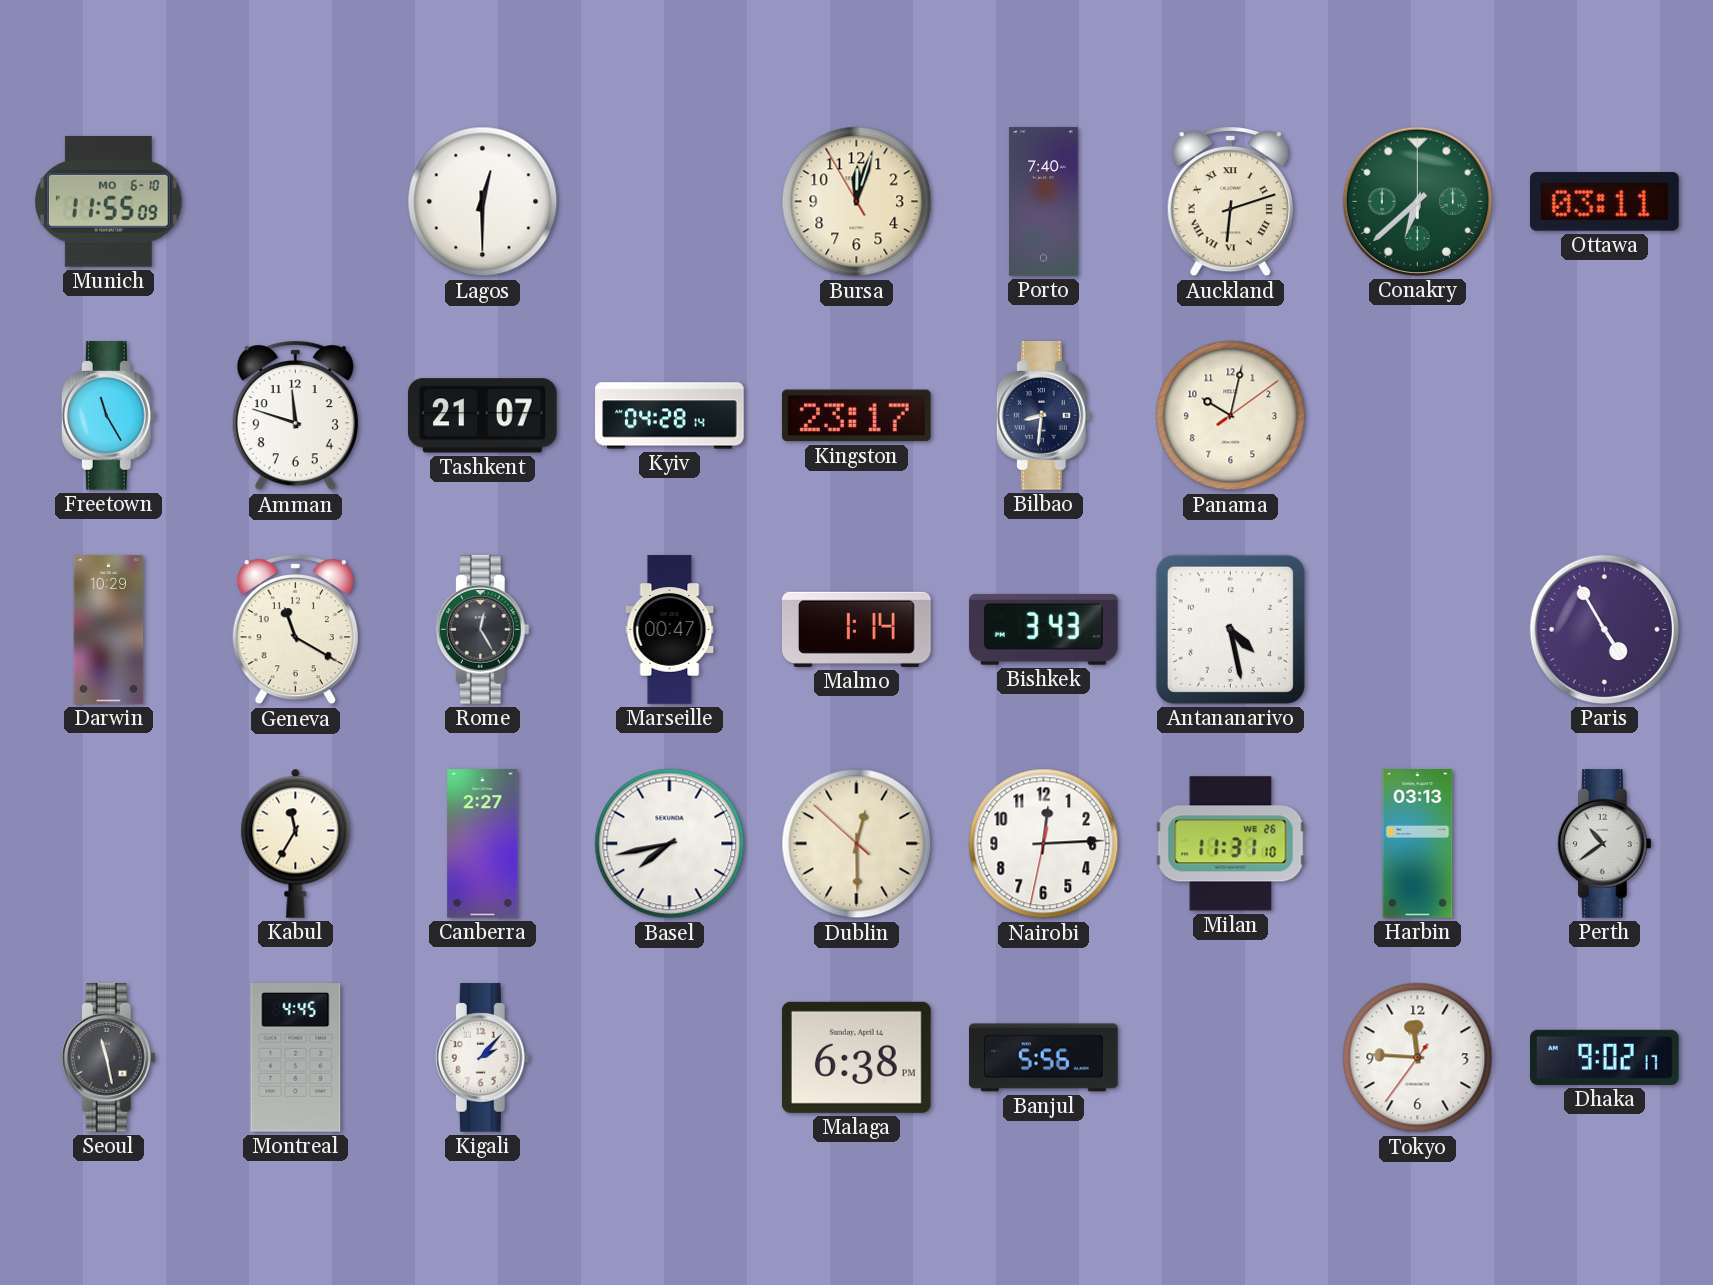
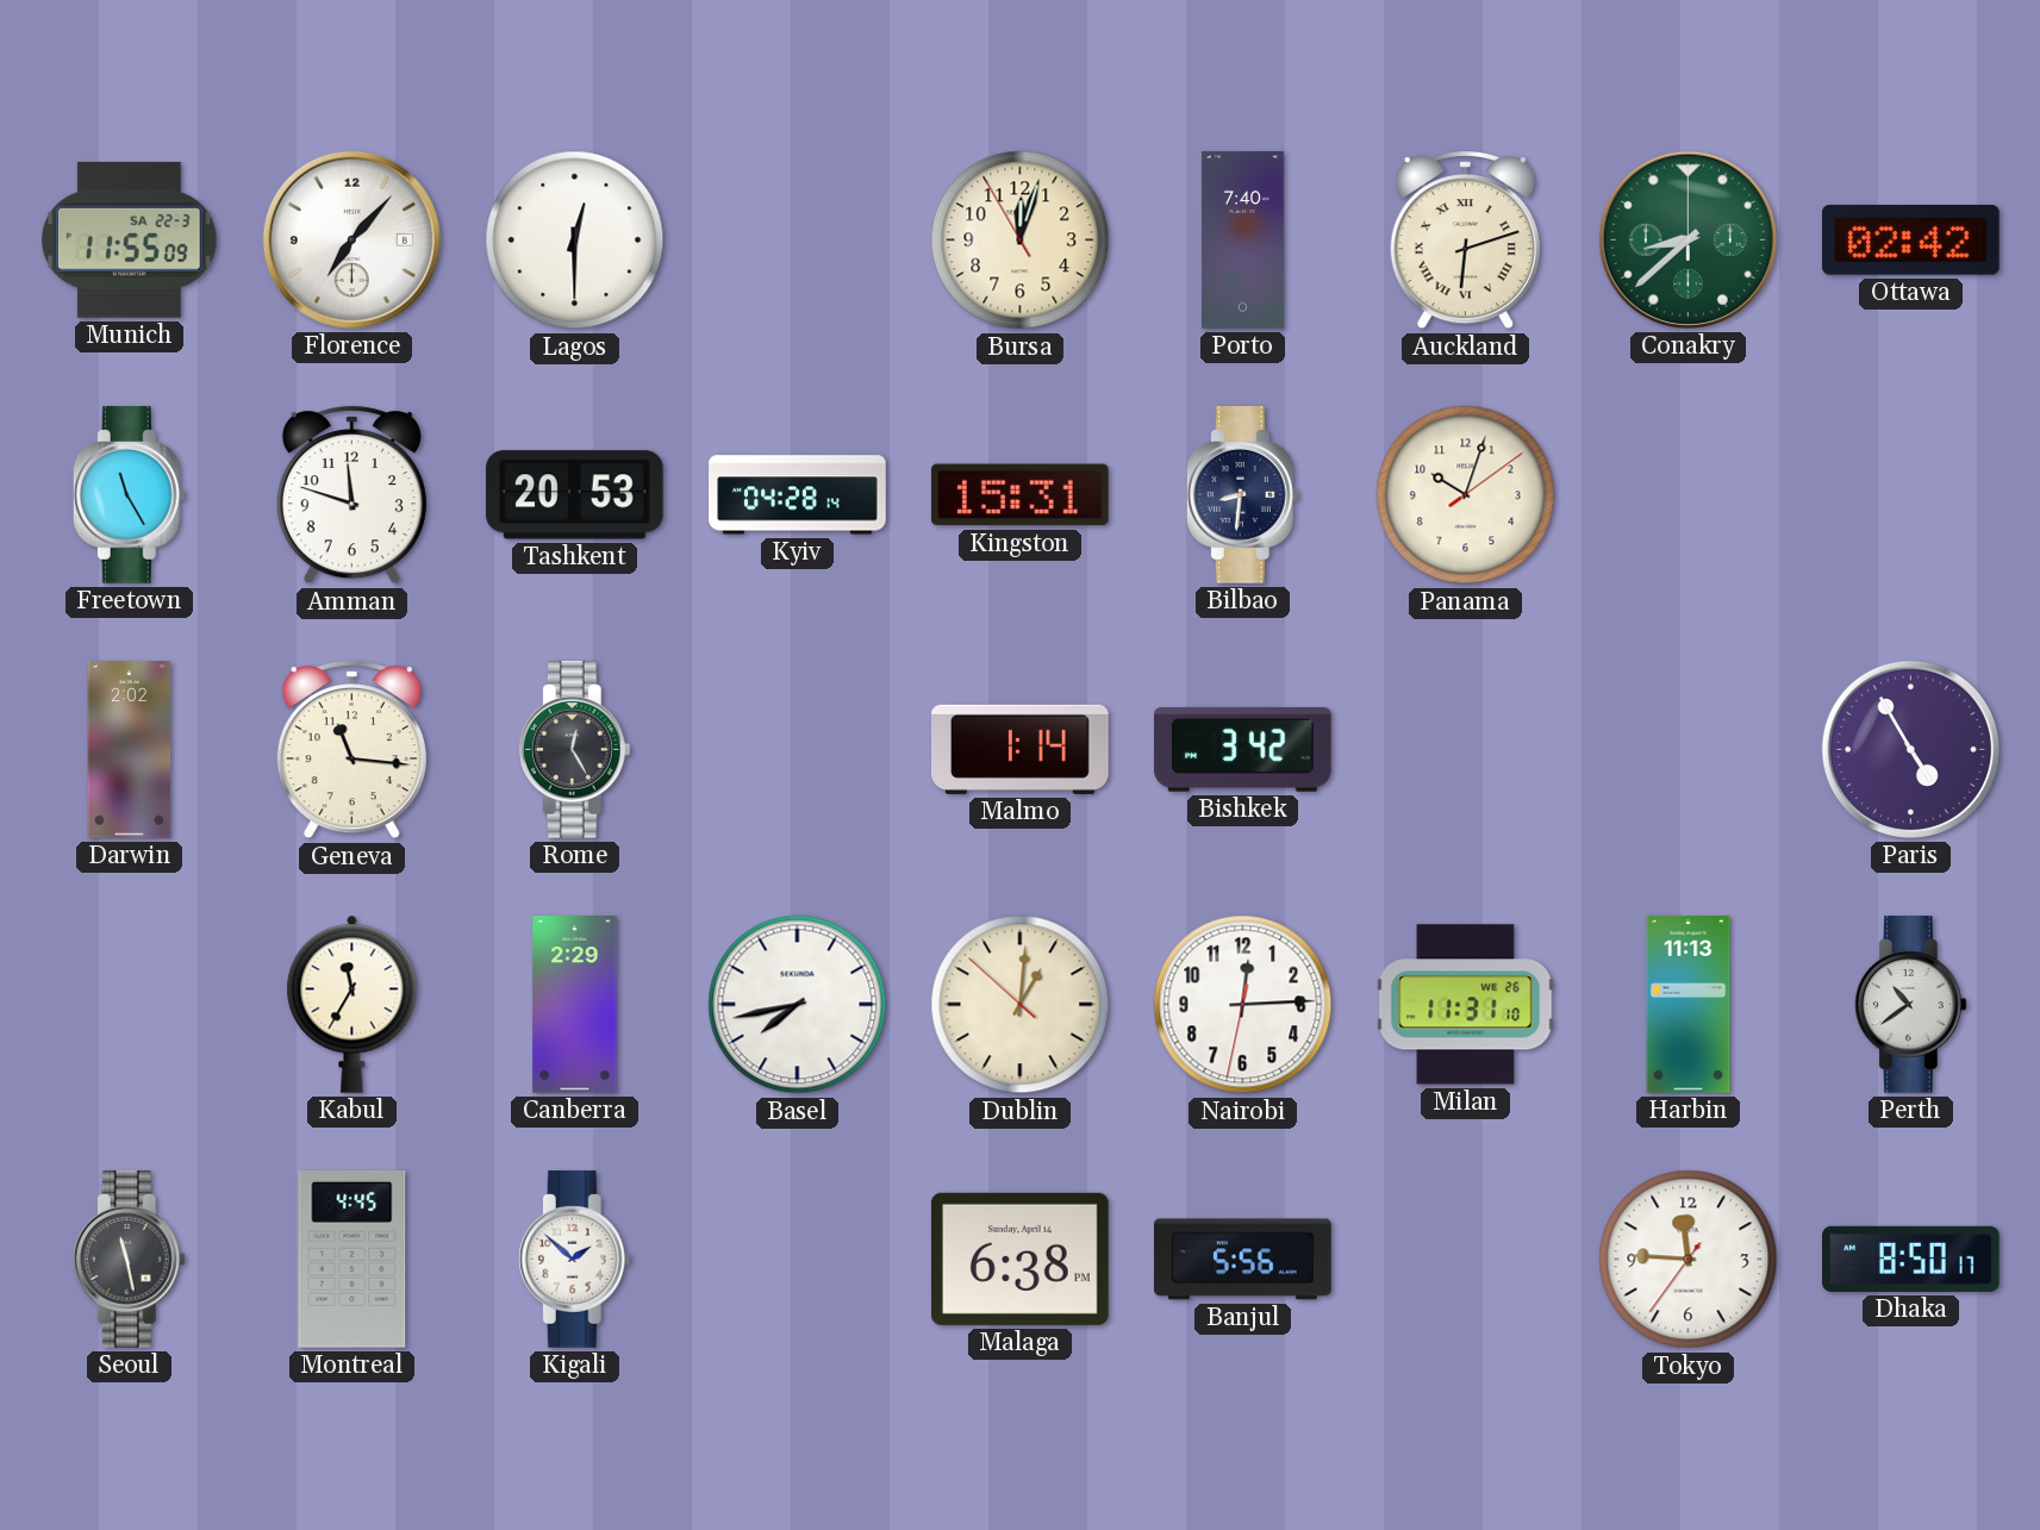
Munich date: MO 6-10 -> SA 22-3
Florence: none -> 7:07
Conakry: 6:38 -> 8:38
Ottawa: 03:11 -> 02:42
Tashkent: 21:07 -> 20:53
Kingston: 23:17 -> 15:31
Panama: 10:02 -> 10:03
Darwin: 10:29 -> 2:02
Geneva: 11:20 -> 11:16
Marseille: 00:47 -> none
Bishkek: 3:43 -> 3:42
Antananarivo: 4:28 -> none
Canberra: 2:27 -> 2:29
Dublin: 12:29 -> 1:00
Harbin: 03:13 -> 11:13
Kigali: 2:07 -> 1:52
Dhaka: 9:02 -> 8:50
